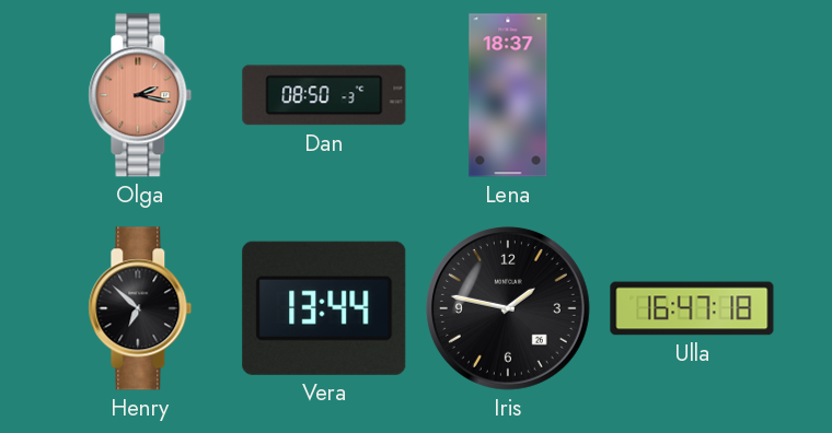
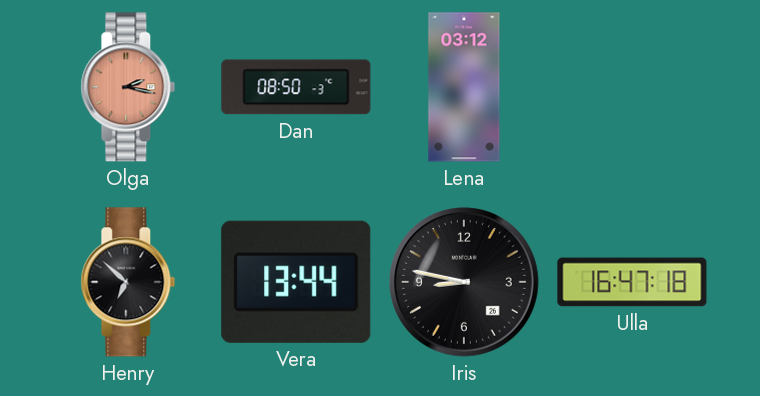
Lena: 18:37 -> 03:12
Iris: 1:47 -> 8:47
